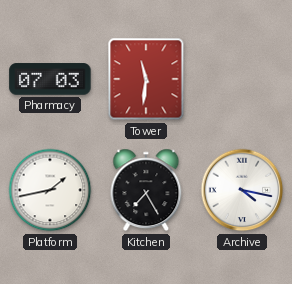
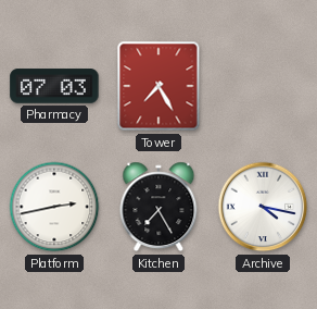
Tower: 11:31 -> 7:25
Platform: 1:43 -> 2:43
